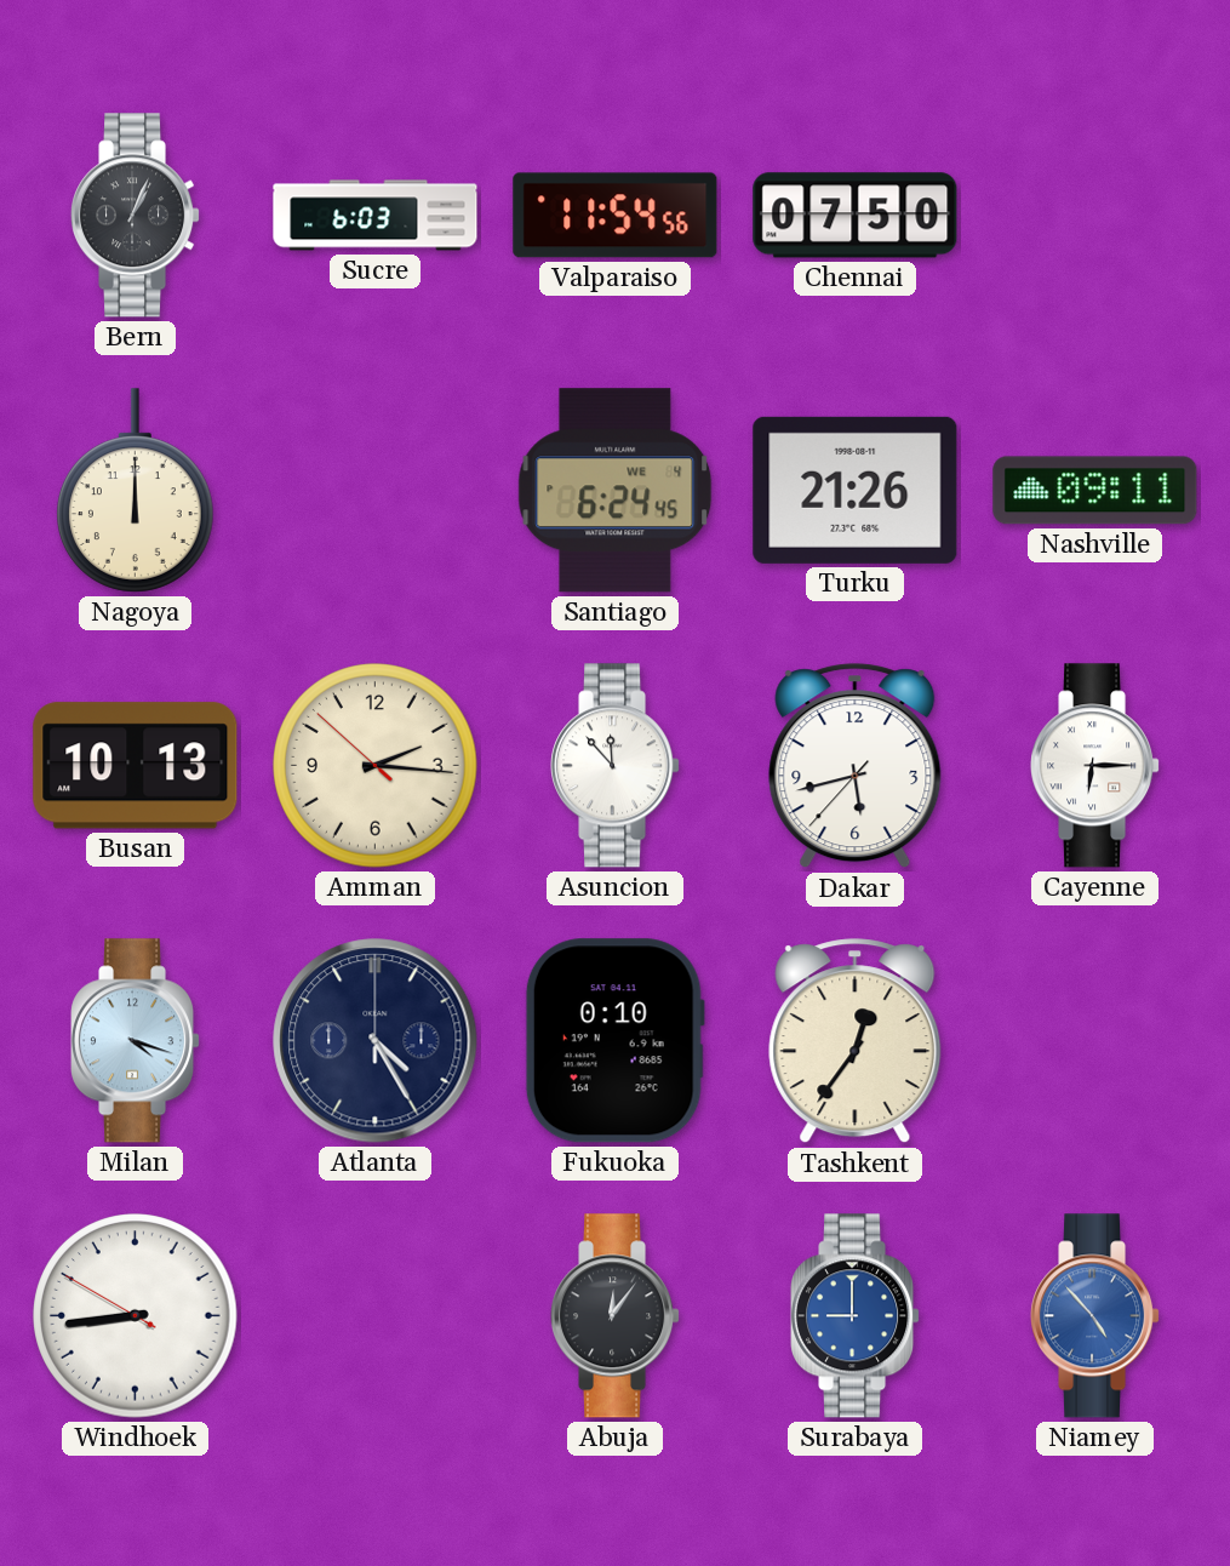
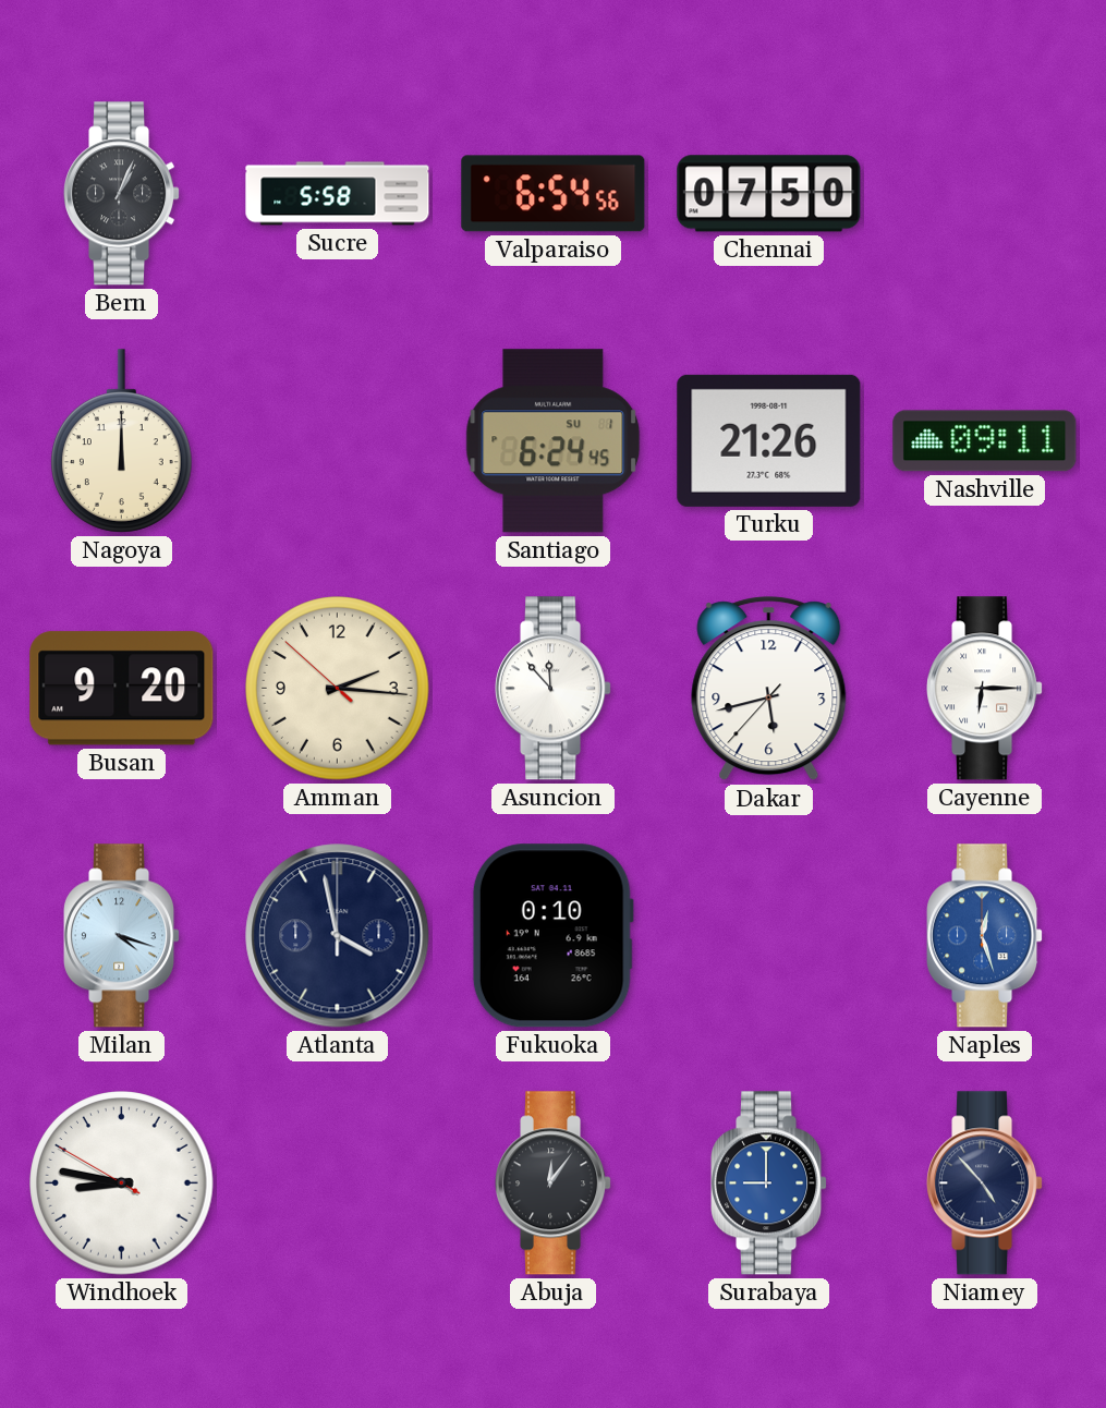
Sucre: 6:03 -> 5:58
Valparaiso: 11:54 -> 6:54
Santiago date: WE 4 -> SU 1
Busan: 10:13 -> 9:20
Atlanta: 4:25 -> 3:58
Tashkent: 12:36 -> none
Naples: none -> 12:27
Windhoek: 8:43 -> 8:46
Niamey dial: blue -> navy
